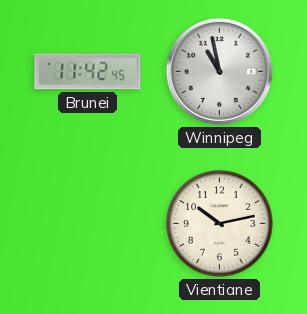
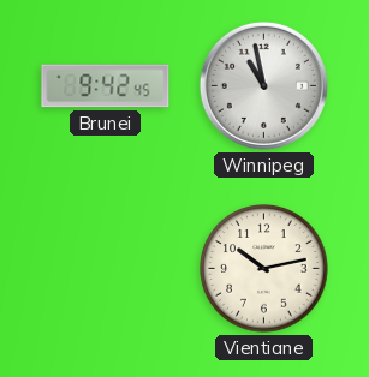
Brunei: 11:42 -> 9:42
